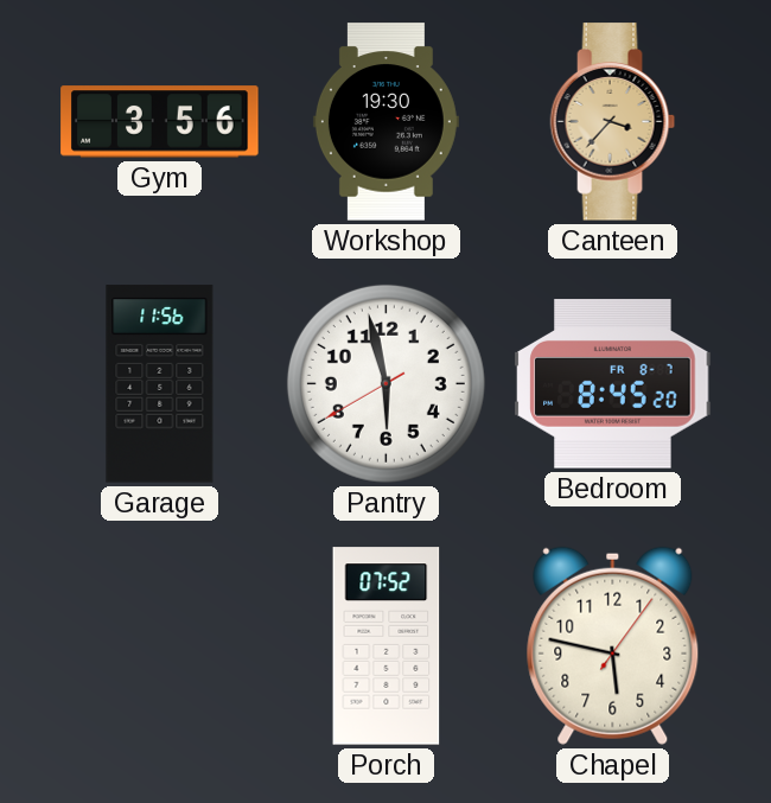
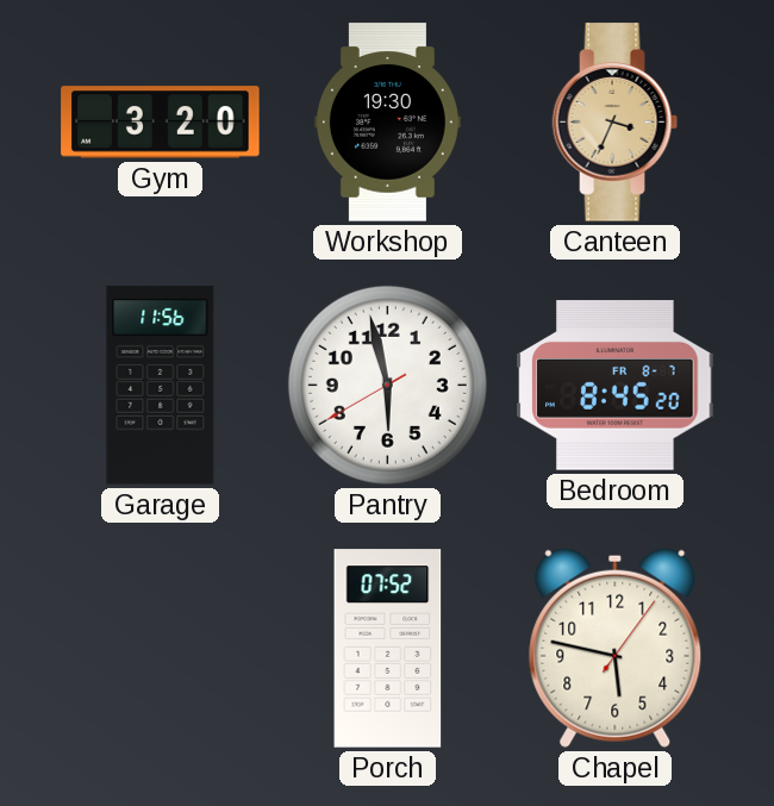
Gym: 3:56 -> 3:20
Canteen: 3:37 -> 3:34
